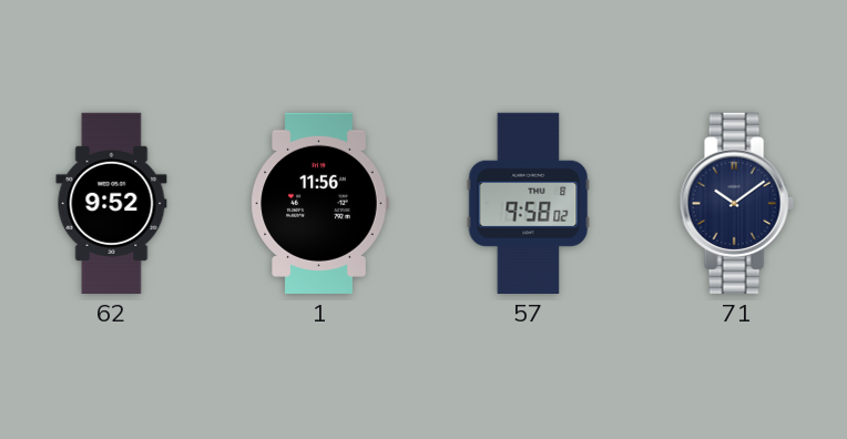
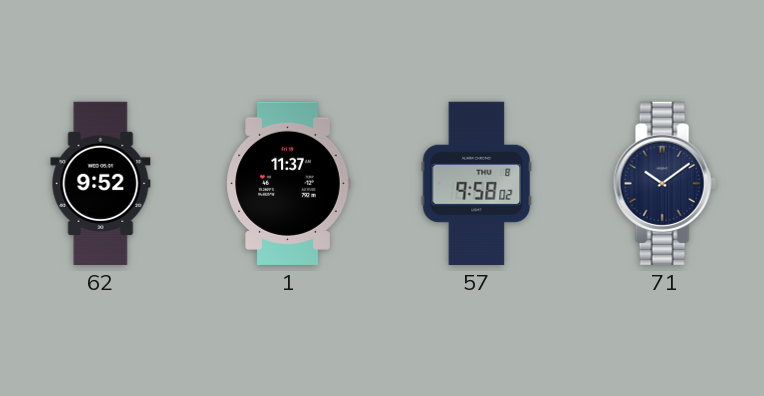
1: 11:56 -> 11:37
